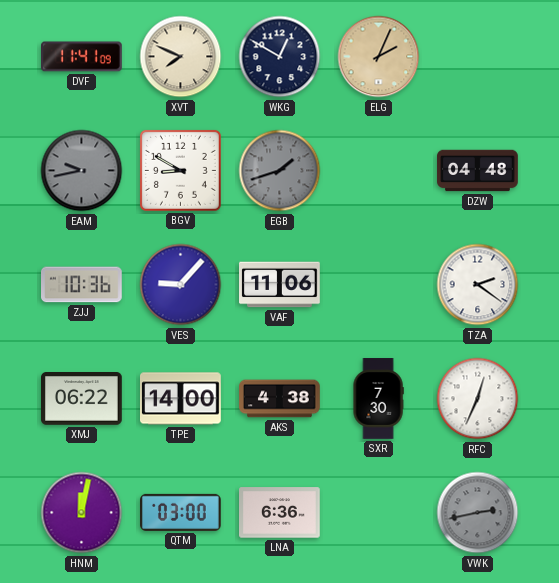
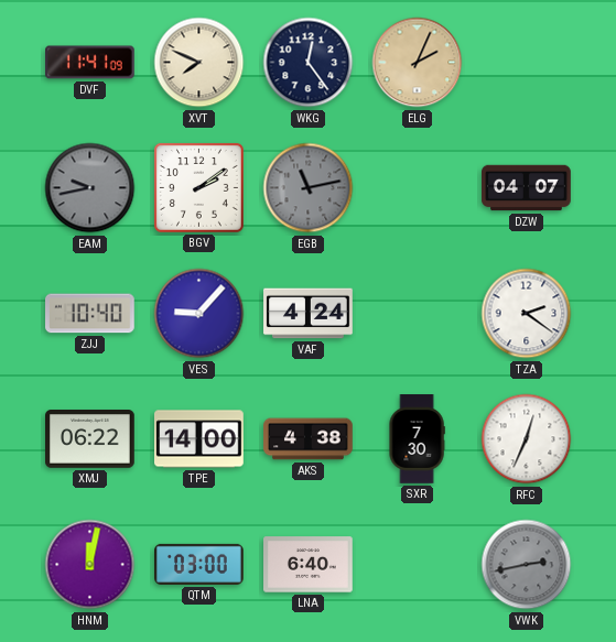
WKG: 12:50 -> 12:24
BGV: 8:50 -> 2:09
EGB: 1:42 -> 11:13
DZW: 04:48 -> 04:07
ZJJ: 10:36 -> 10:40
VAF: 11:06 -> 4:24
LNA: 6:36 -> 6:40
